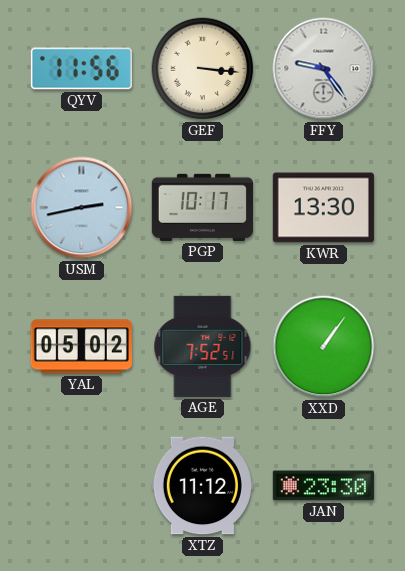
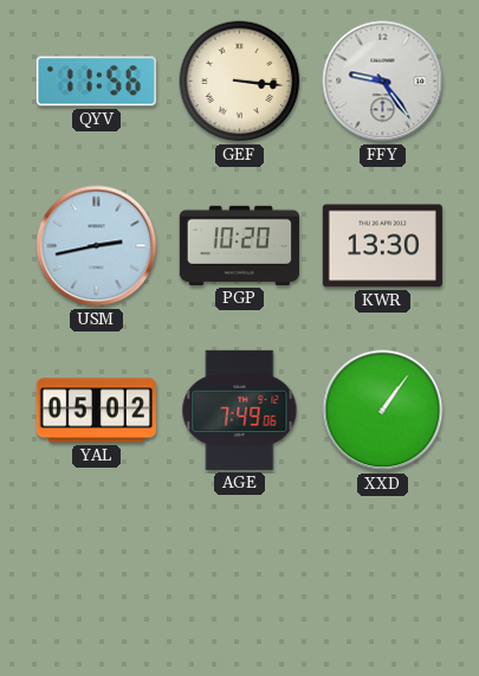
PGP: 10:17 -> 10:20
AGE: 7:52 -> 7:49
XTZ: 11:12 -> none
JAN: 23:30 -> none
